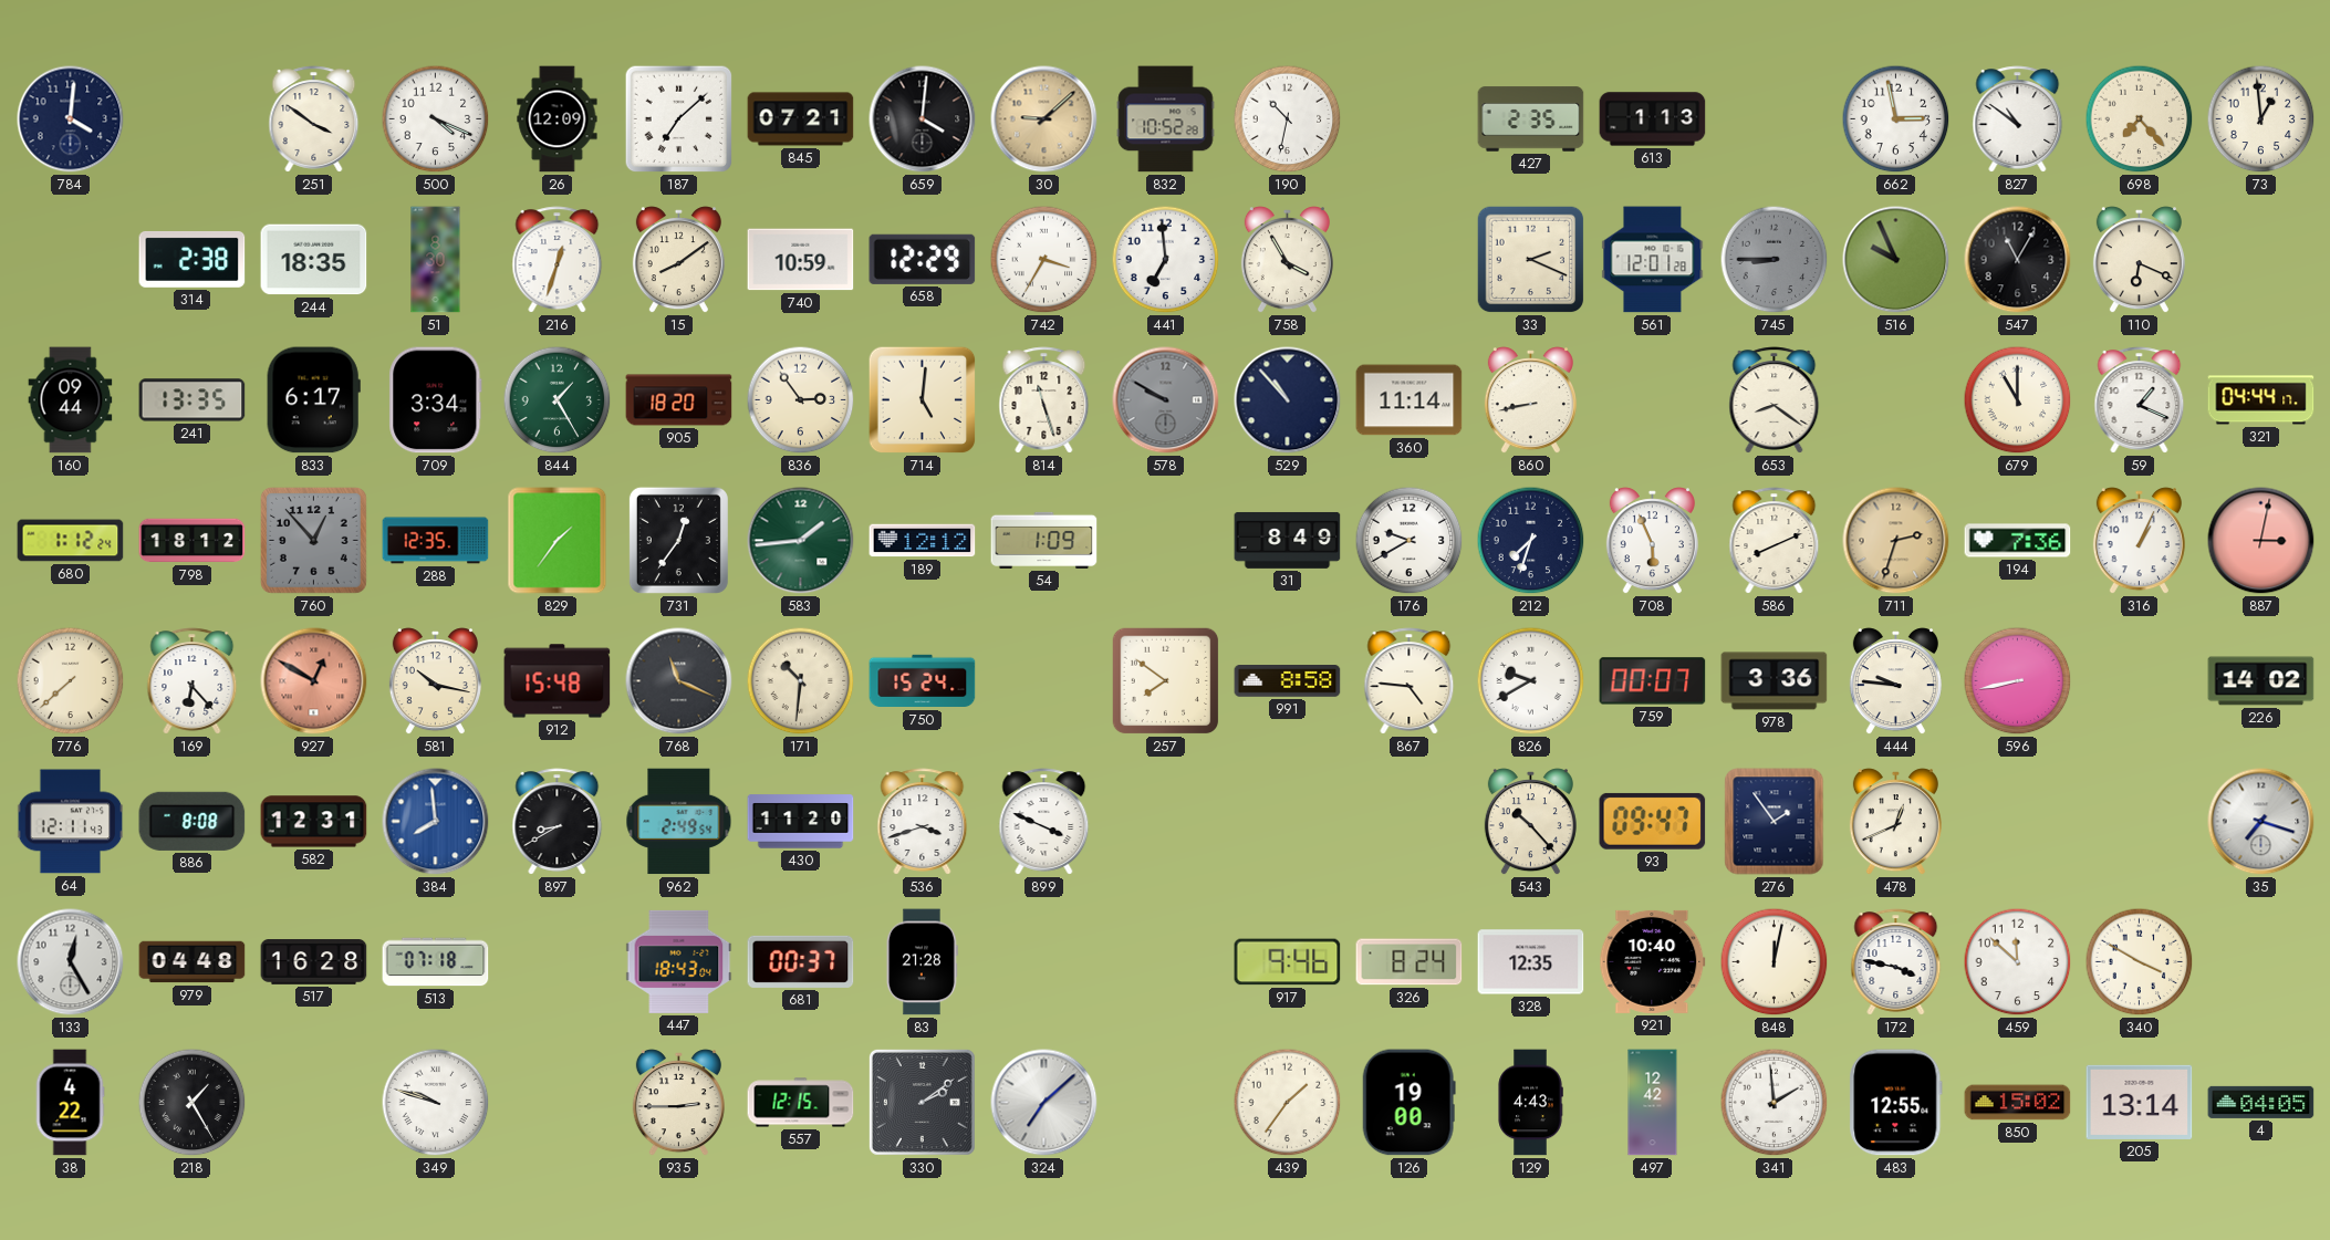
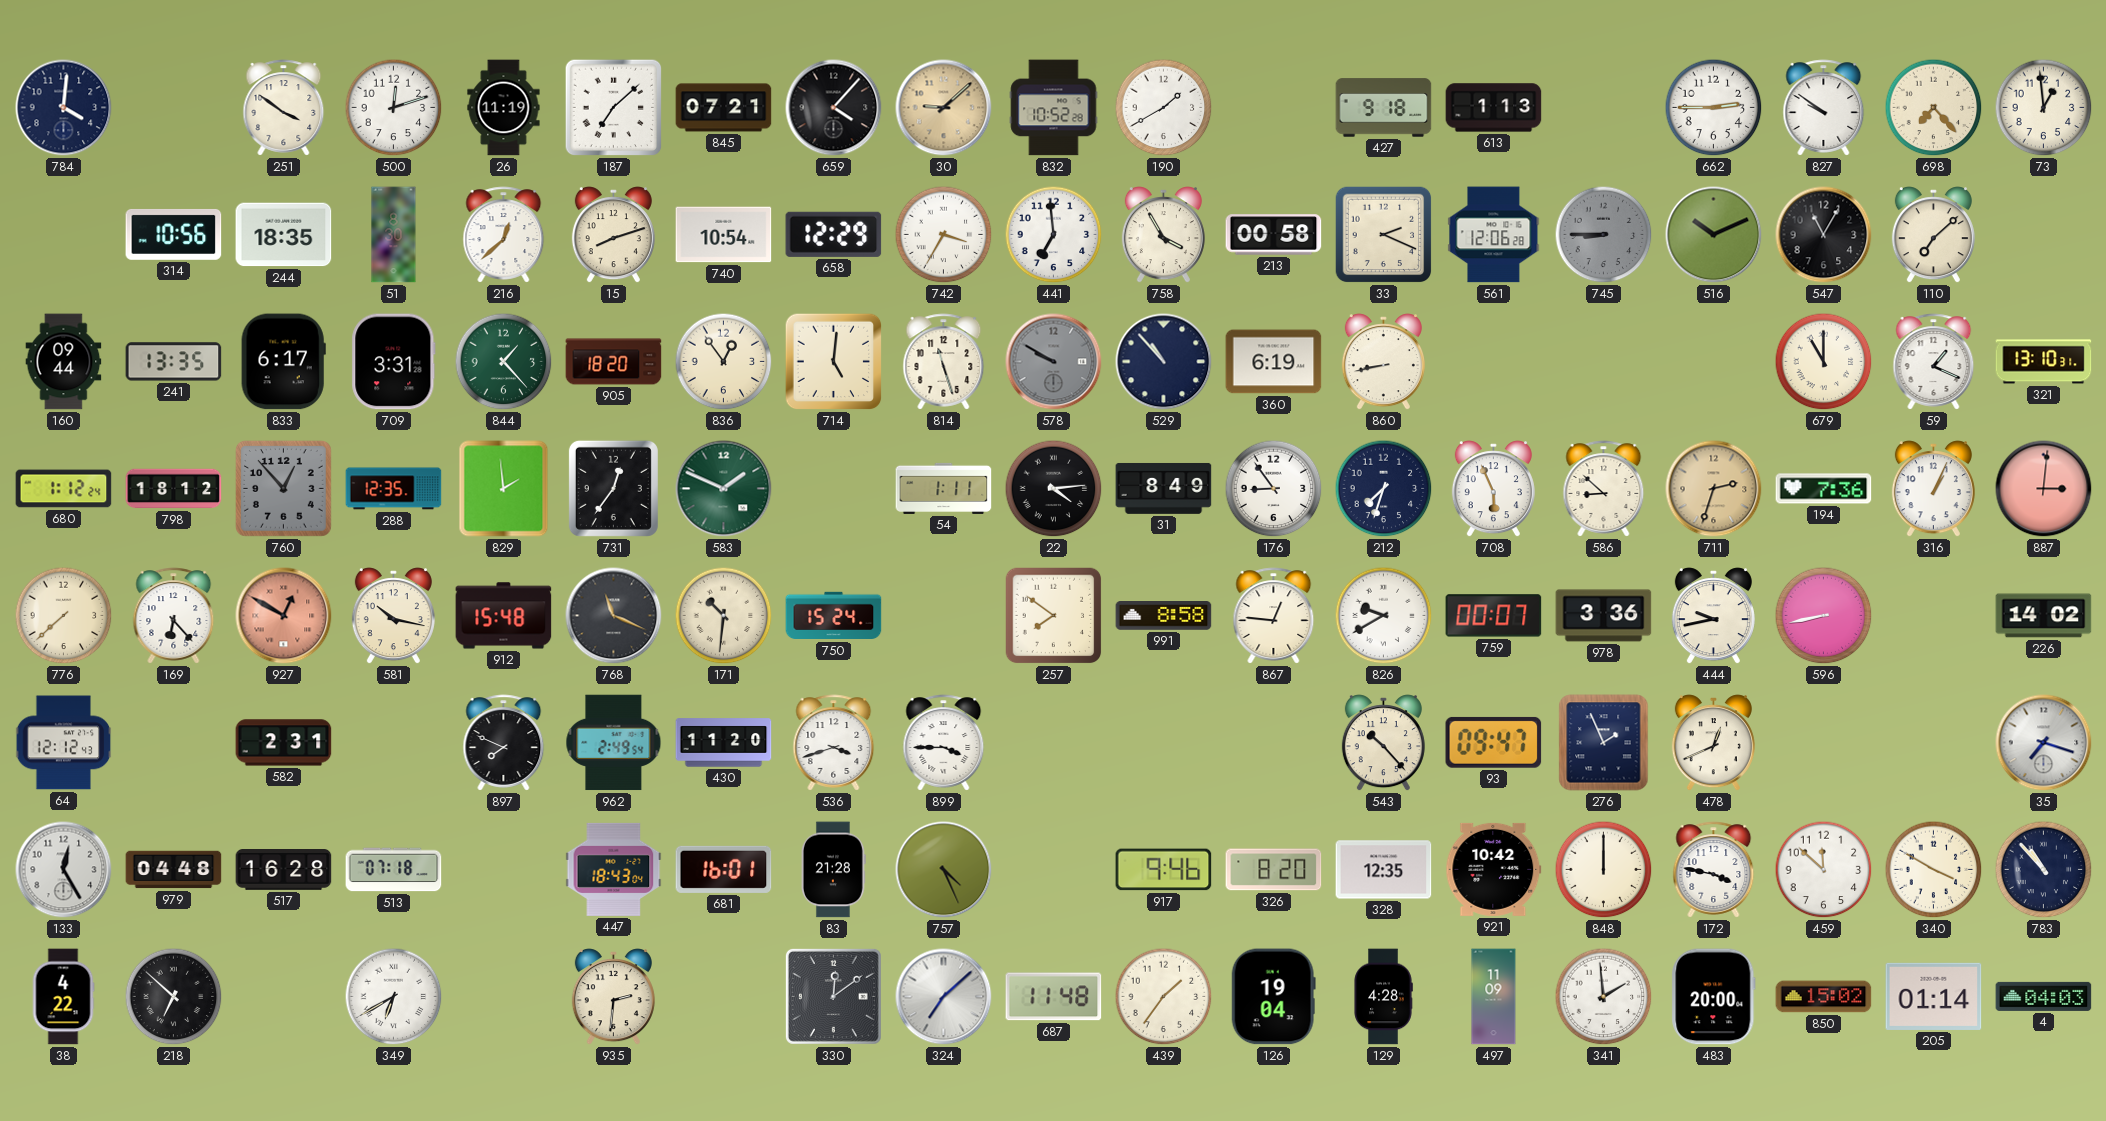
500: 4:19 -> 12:12
26: 12:09 -> 11:19
659: 4:01 -> 4:07
190: 10:32 -> 1:40
427: 2:35 -> 9:18
662: 2:58 -> 2:45
827: 10:51 -> 9:51
314: 2:38 -> 10:56
216: 12:33 -> 12:38
15: 8:09 -> 8:12
740: 10:59 -> 10:54
213: none -> 00:58
561: 12:01 -> 12:06
516: 9:56 -> 10:11
110: 6:19 -> 7:08
709: 3:34 -> 3:31
844: 1:25 -> 1:23
836: 2:54 -> 12:54
360: 11:14 -> 6:19
653: 8:21 -> none
321: 04:44 -> 13:10
829: 1:36 -> 1:59
583: 1:44 -> 1:49
189: 12:12 -> none
54: 1:09 -> 1:11
22: none -> 4:14
176: 9:40 -> 8:54
586: 8:11 -> 8:52
887: 3:02 -> 3:01
867: 4:46 -> 12:46
444: 9:46 -> 9:43
64: 12:11 -> 12:12
886: 8:08 -> none
582: 12:31 -> 2:31
384: 7:59 -> none
897: 8:40 -> 7:49
899: 3:49 -> 3:45
276: 1:54 -> 1:56
681: 00:37 -> 16:01
757: none -> 4:26
326: 8:24 -> 8:20
921: 10:40 -> 10:42
848: 12:02 -> 12:00
783: none -> 10:53
218: 1:25 -> 6:52
349: 9:48 -> 6:40
935: 2:45 -> 2:31
557: 12:15 -> none
330: 2:09 -> 12:09
687: none -> 11:48
126: 19:00 -> 19:04
129: 4:43 -> 4:28
497: 12:42 -> 11:09
483: 12:55 -> 20:00
205: 13:14 -> 01:14
4: 04:05 -> 04:03
